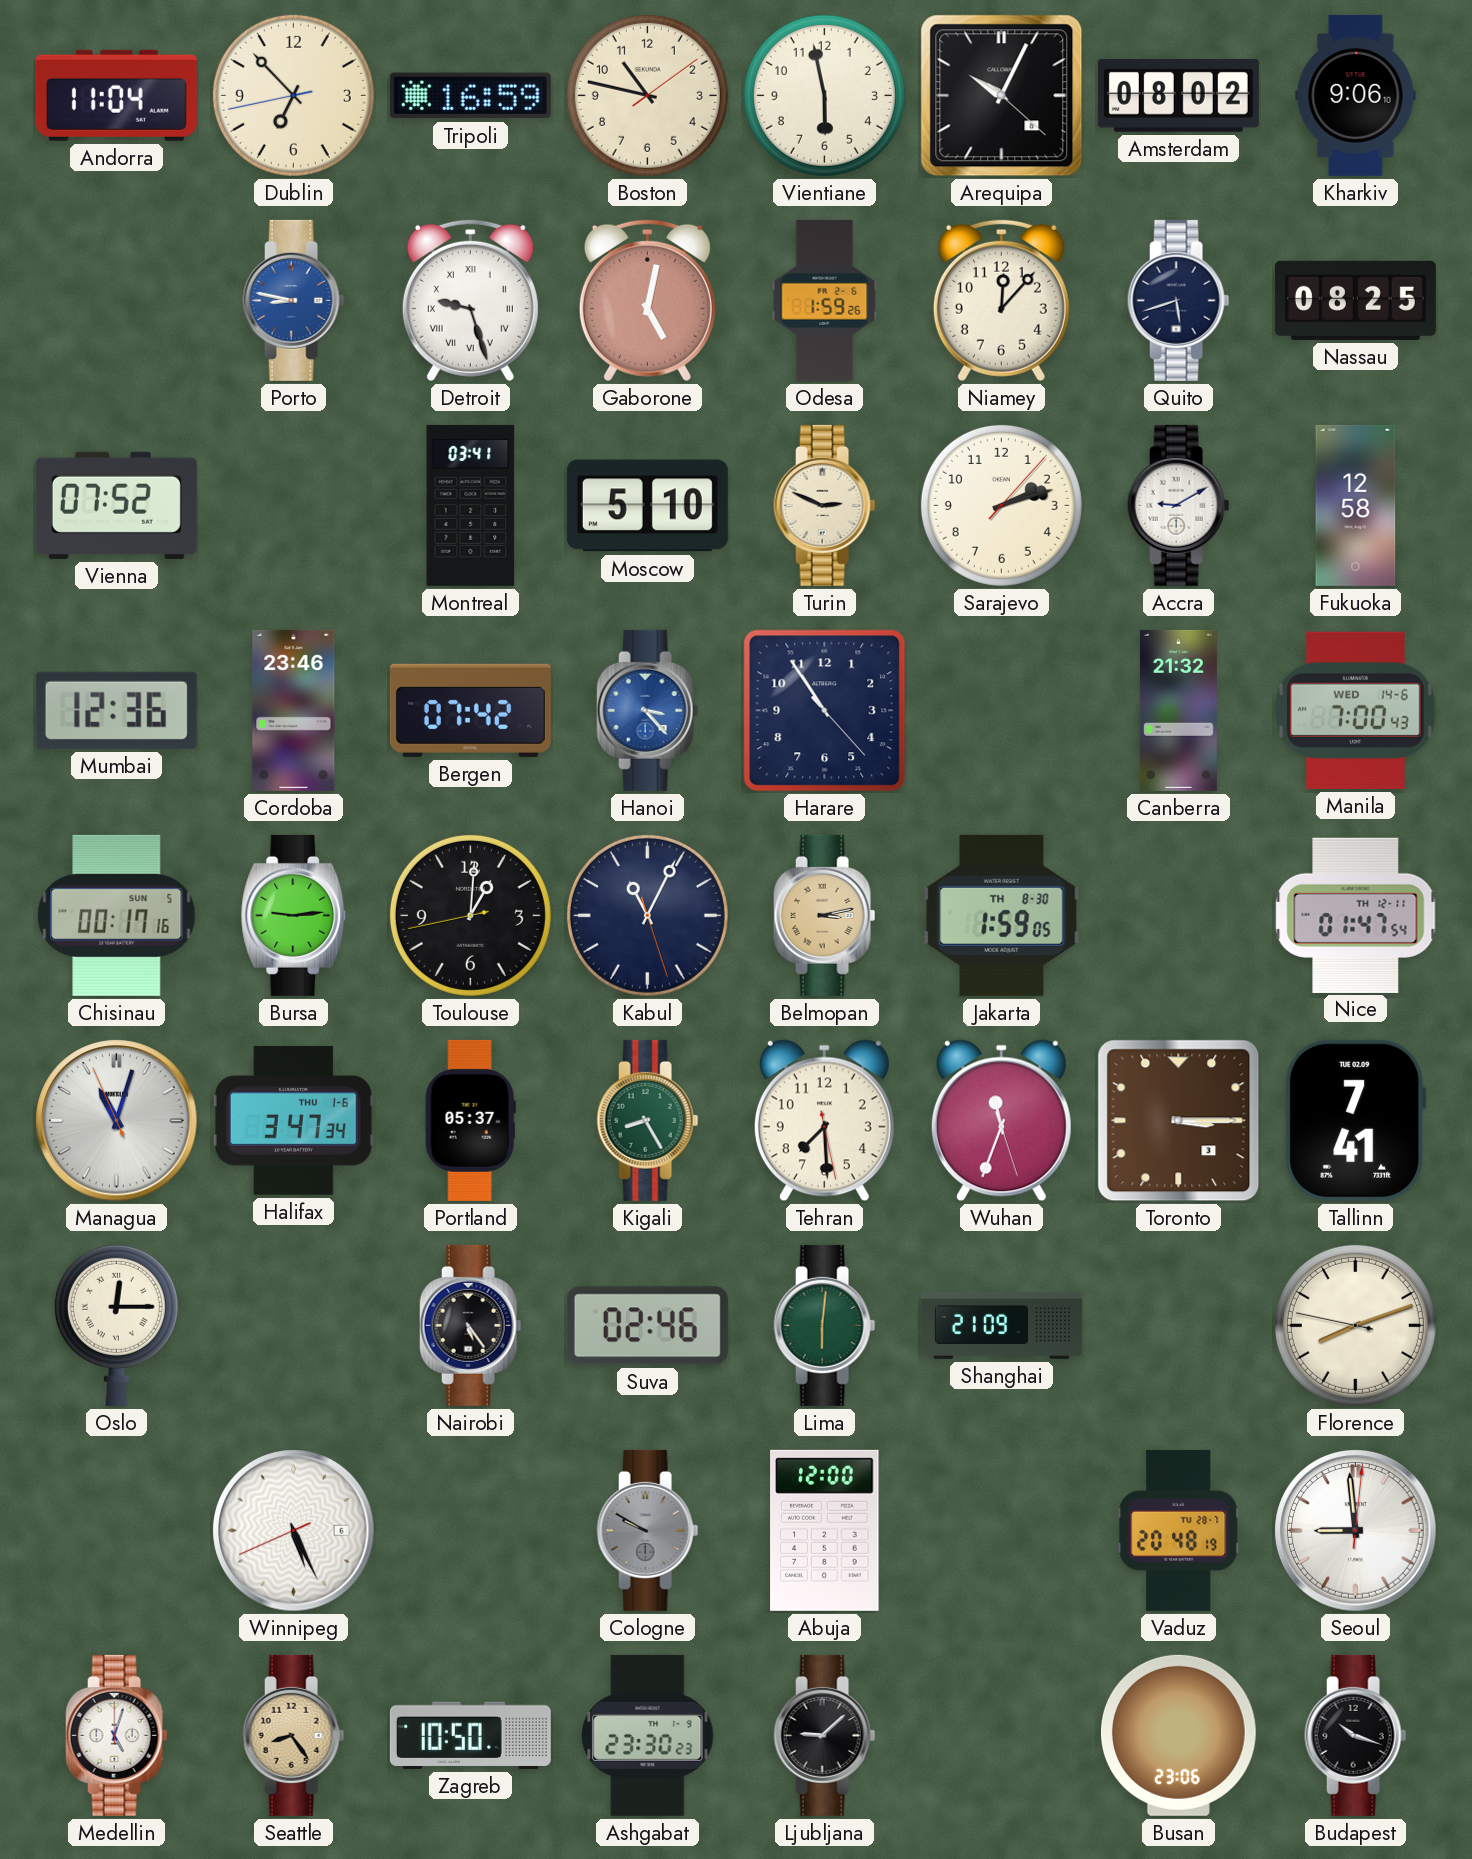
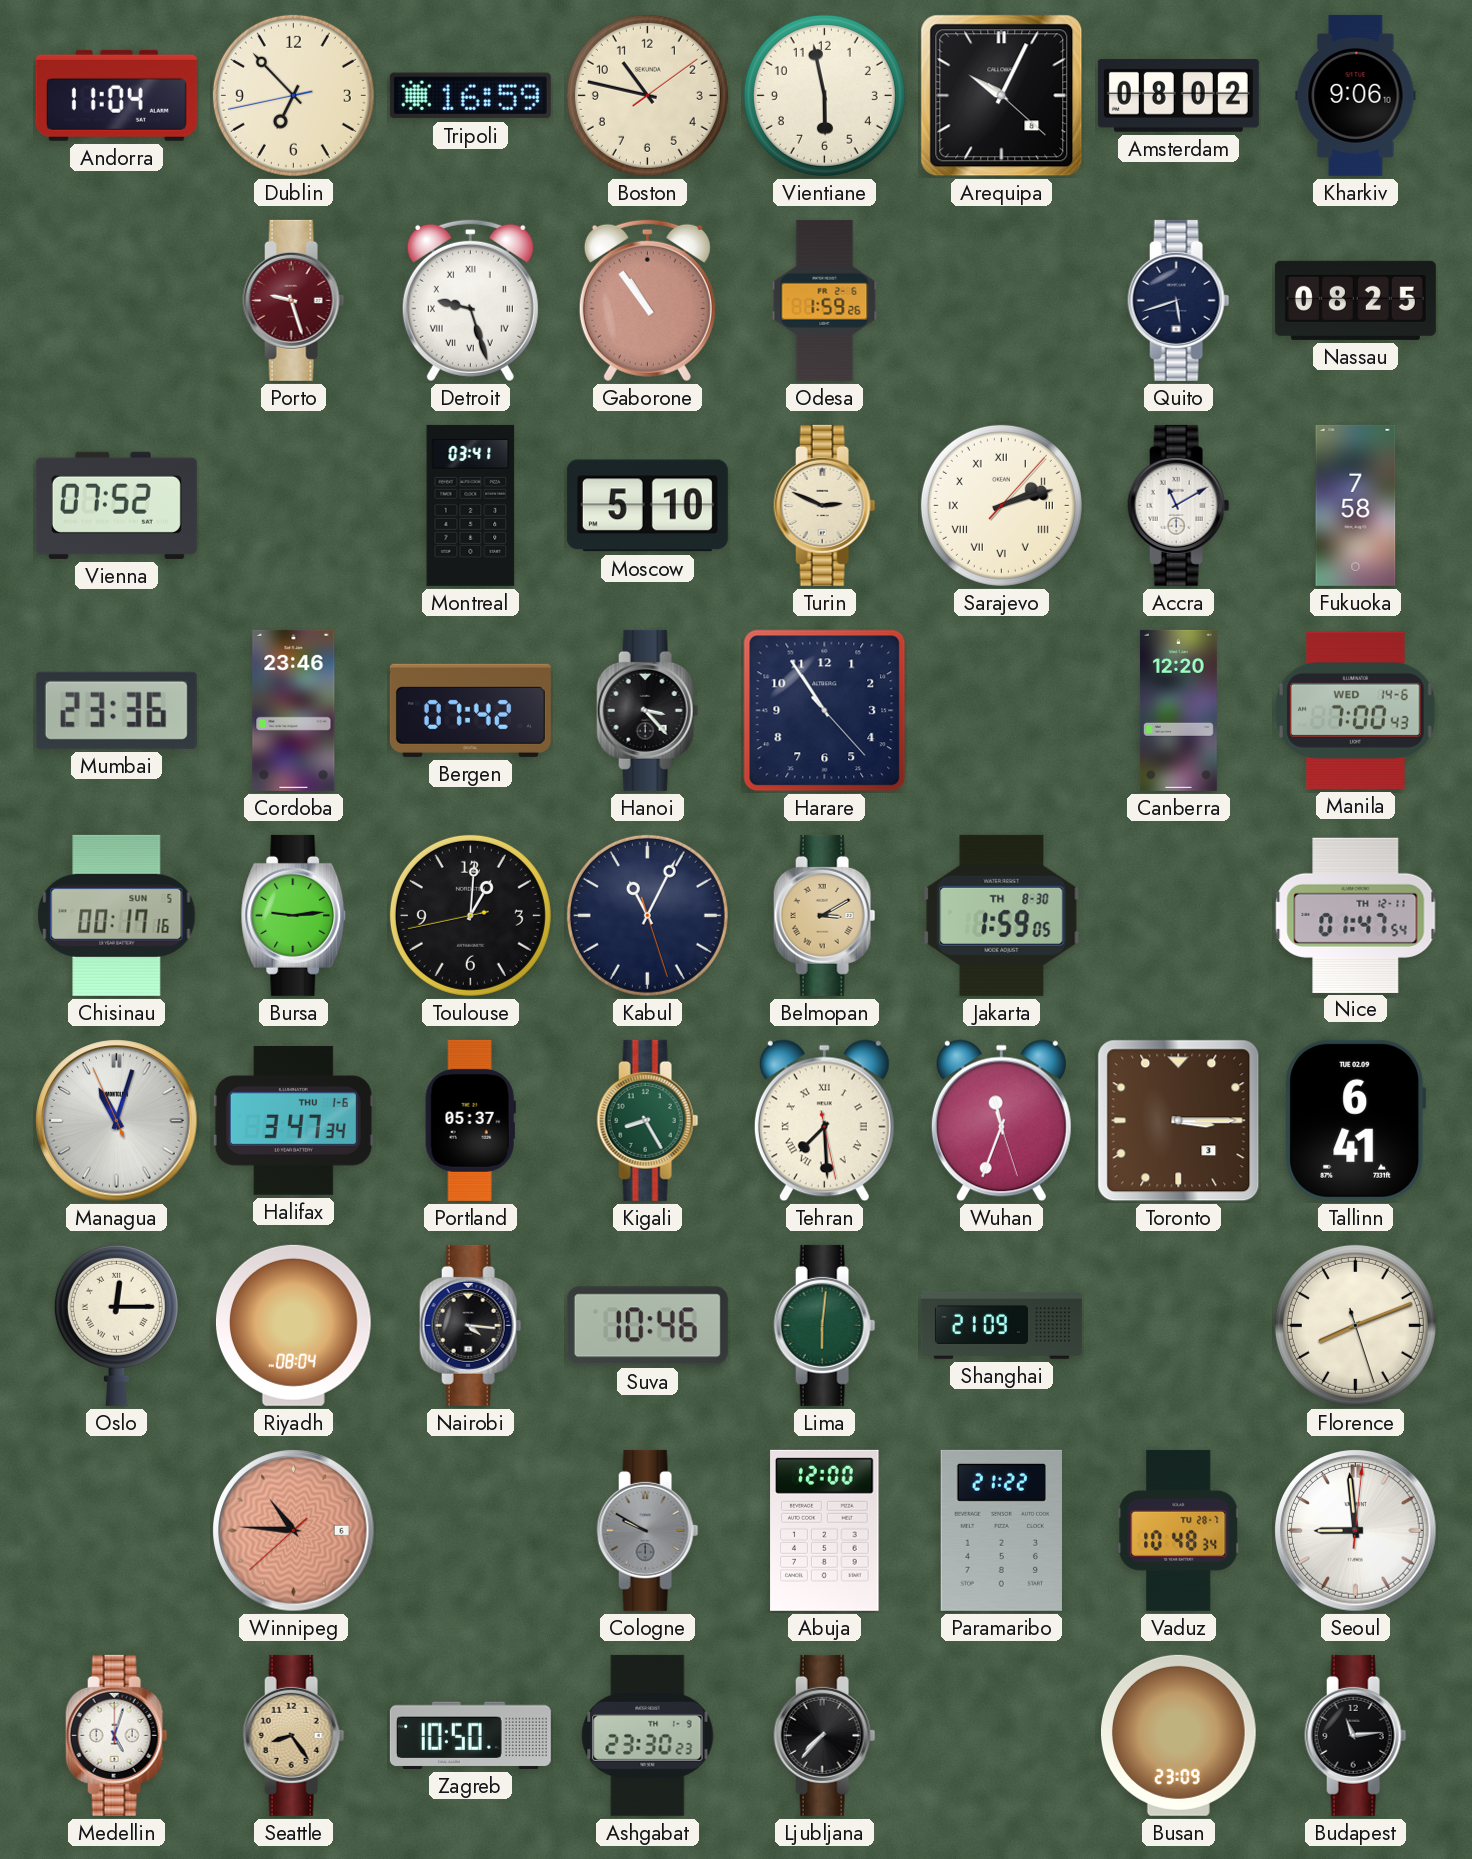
Porto: 8:47 -> 9:27
Porto dial: blue -> burgundy
Gaborone: 5:02 -> 10:54
Niamey: 12:07 -> none
Sarajevo numerals: Arabic -> Roman
Accra: 9:10 -> 11:10
Fukuoka: 12:58 -> 7:58
Mumbai: 12:36 -> 23:36
Hanoi dial: blue -> black
Canberra: 21:32 -> 12:20
Belmopan: 3:13 -> 3:10
Tehran numerals: Arabic -> Roman
Tallinn: 7:41 -> 6:41
Riyadh: none -> 08:04
Nairobi: 5:24 -> 4:16
Suva: 02:46 -> 10:46
Florence: 8:11:47 -> 8:11:27
Winnipeg: 5:25 -> 10:45
Winnipeg dial: white -> salmon
Paramaribo: none -> 21:22
Vaduz: 20:48 -> 10:48
Ljubljana: 9:08 -> 7:37
Busan: 23:06 -> 23:09
Budapest: 10:18 -> 11:14
